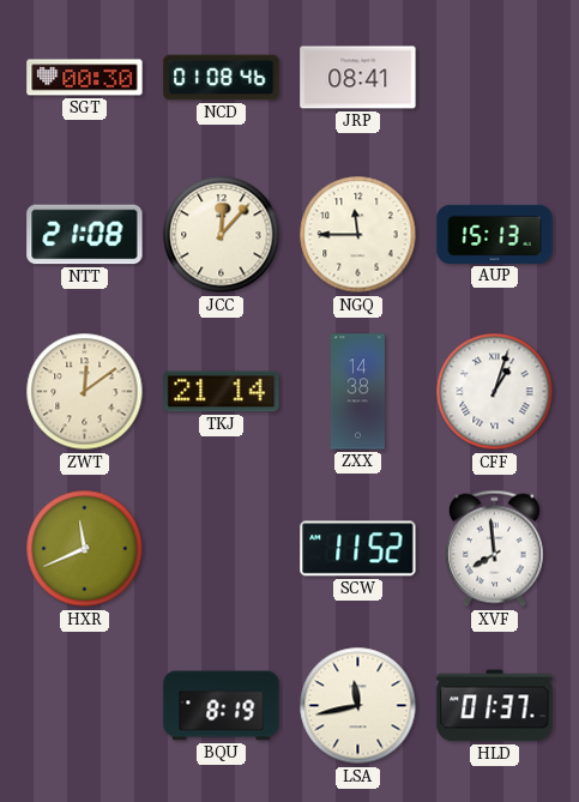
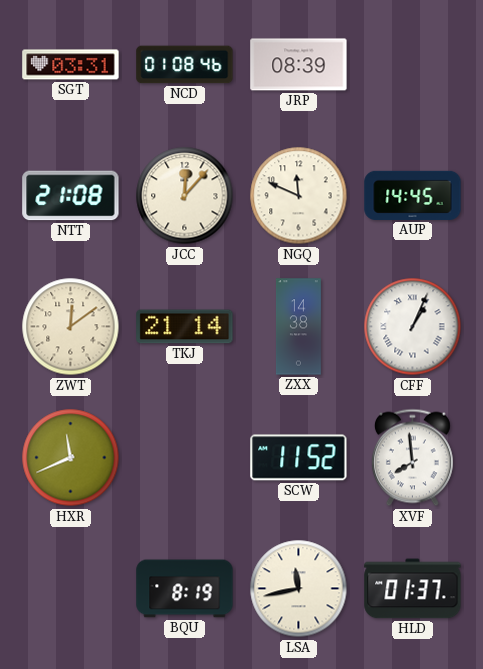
SGT: 00:30 -> 03:31
JRP: 08:41 -> 08:39
NGQ: 11:45 -> 11:49
AUP: 15:13 -> 14:45
CFF: 1:03 -> 1:04
